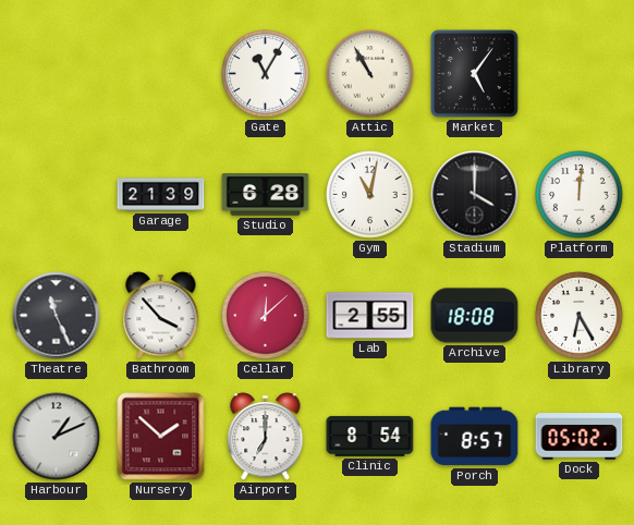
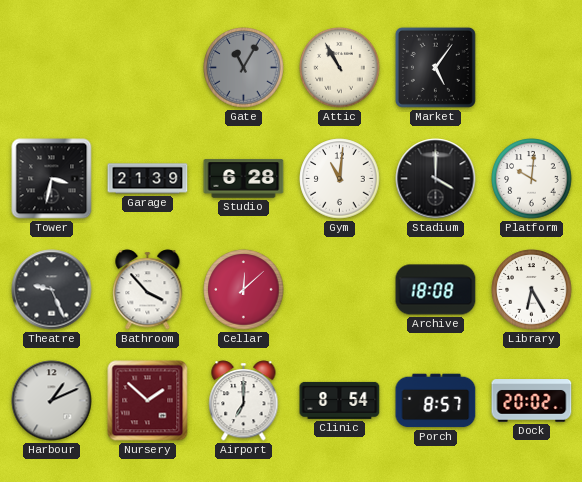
Gate dial: white -> grey
Tower: none -> 3:32
Gym: 11:02 -> 11:01
Platform: 12:01 -> 10:01
Theatre: 11:26 -> 9:26
Lab: 2:55 -> none
Dock: 05:02 -> 20:02
